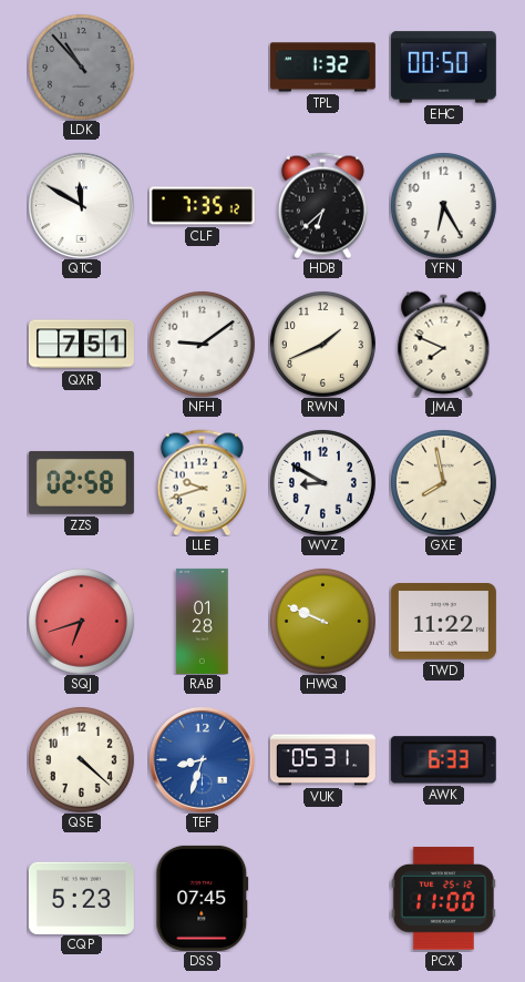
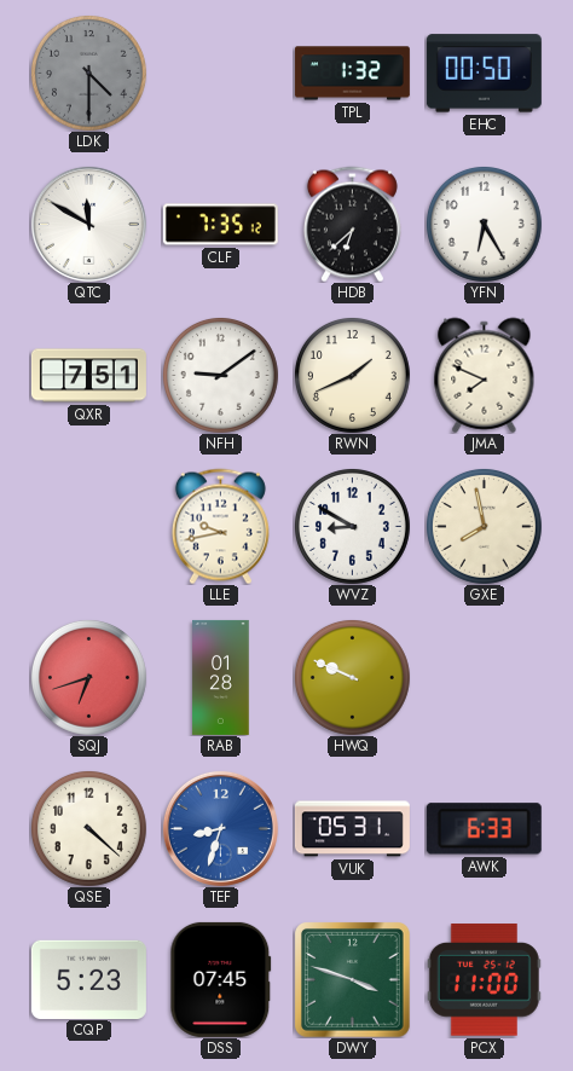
LDK: 10:53 -> 4:30
ZZS: 02:58 -> none
LLE: 9:42 -> 9:43
TWD: 11:22 -> none
DWY: none -> 3:48
